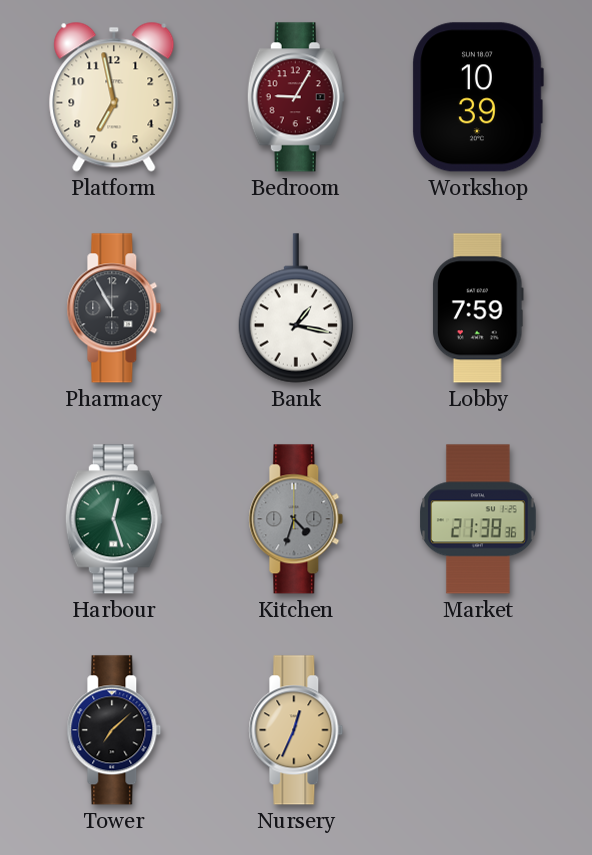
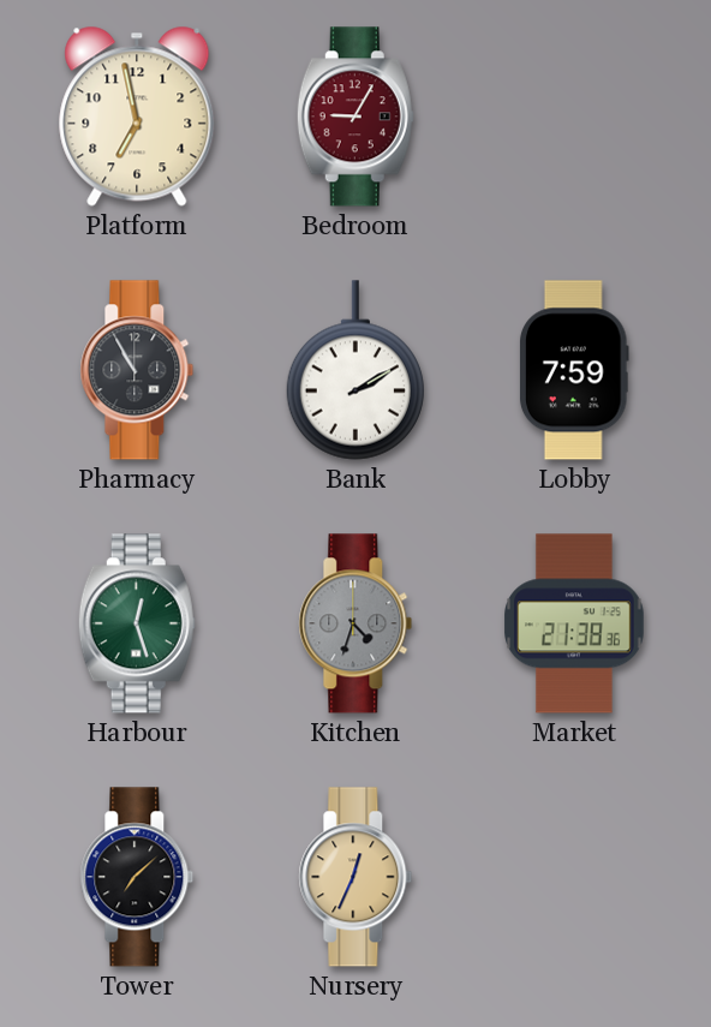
Workshop: 10:39 -> none
Bank: 1:17 -> 2:10
